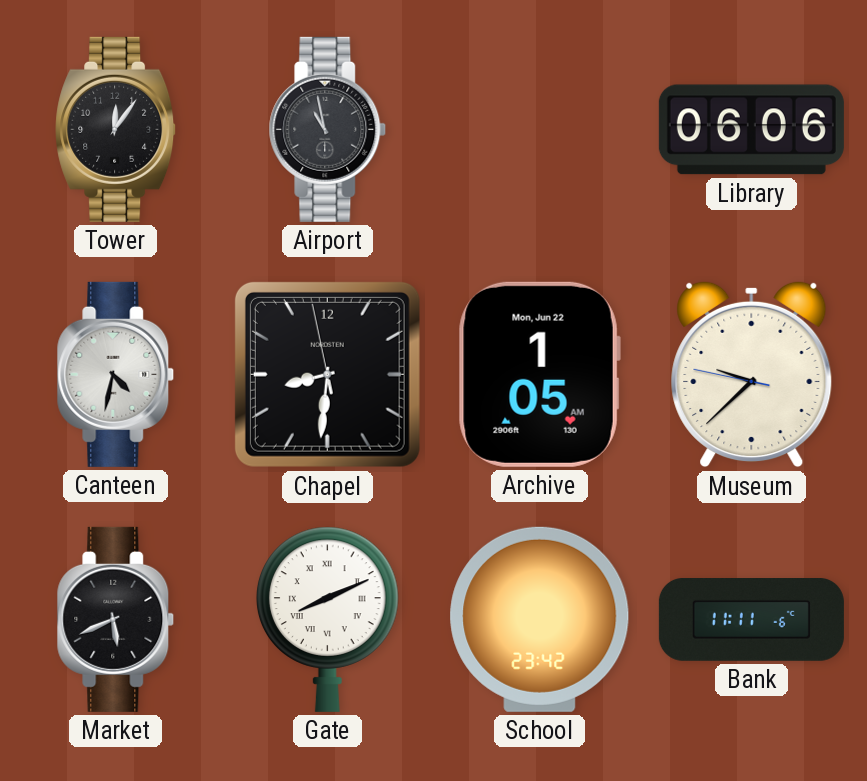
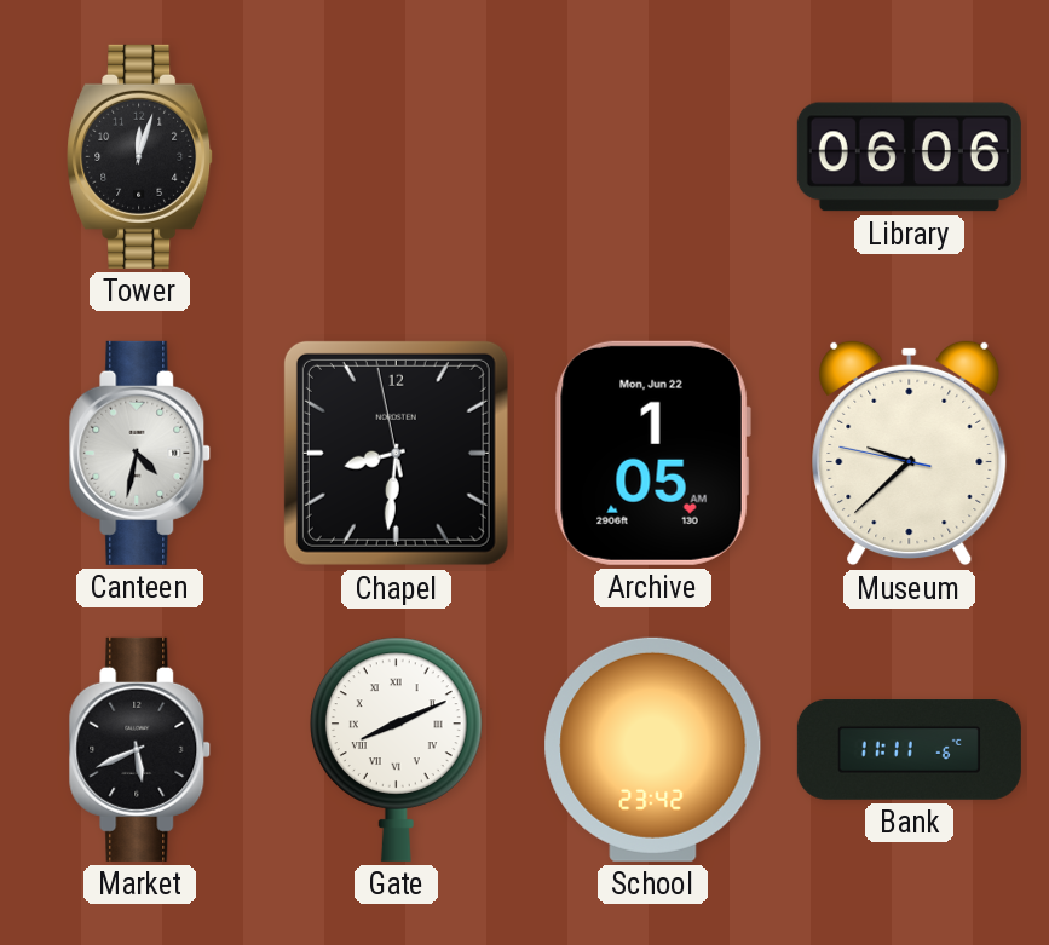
Tower: 12:06 -> 12:03
Airport: 10:58 -> none
